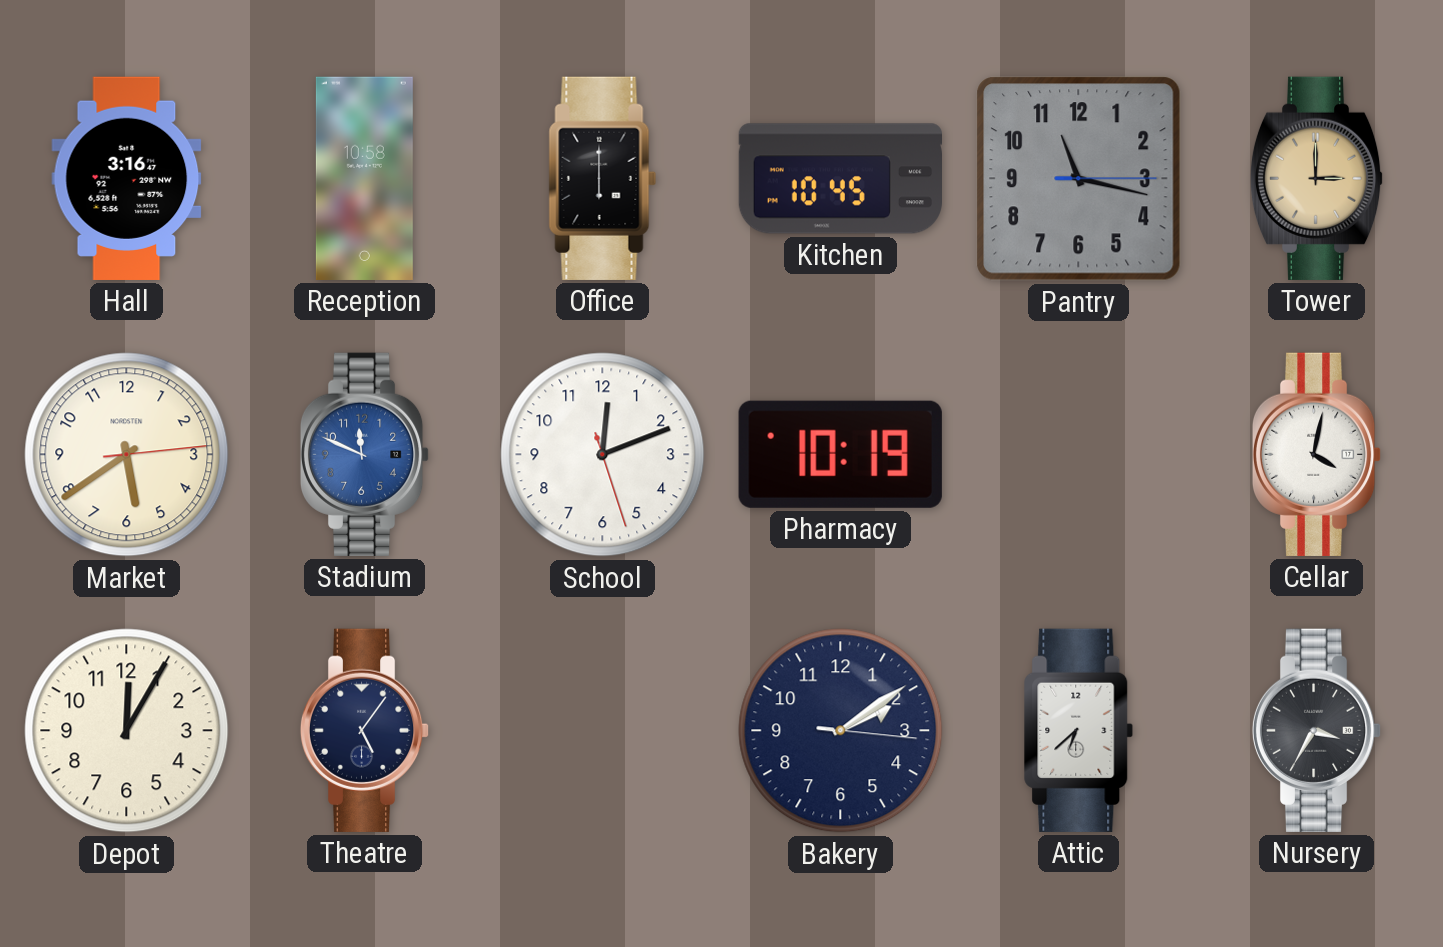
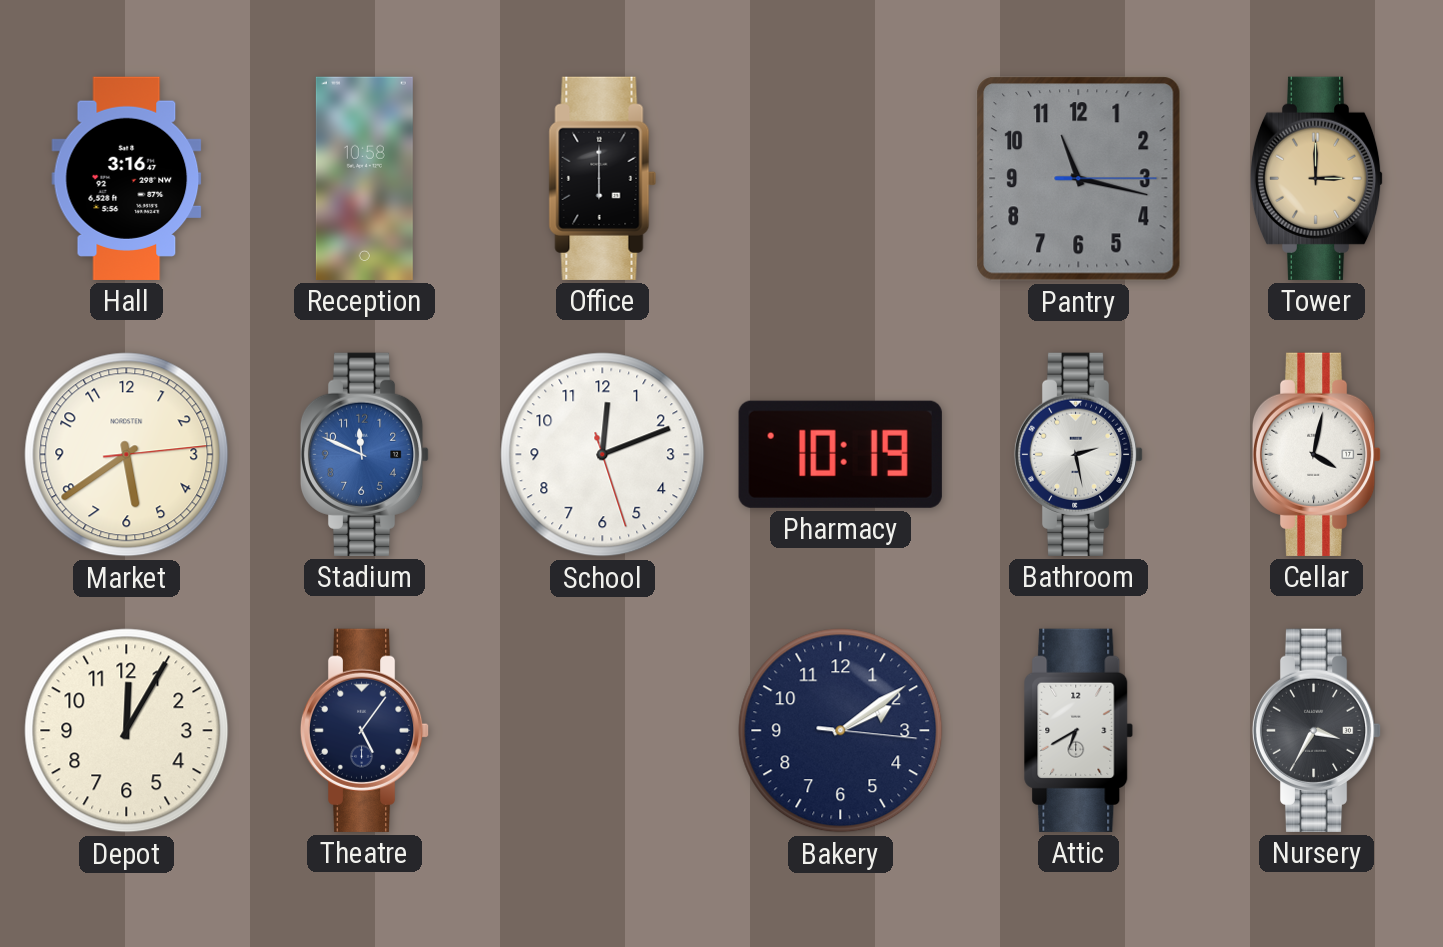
Kitchen: 10:45 -> none
Bathroom: none -> 2:28
Attic: 6:38 -> 6:40
